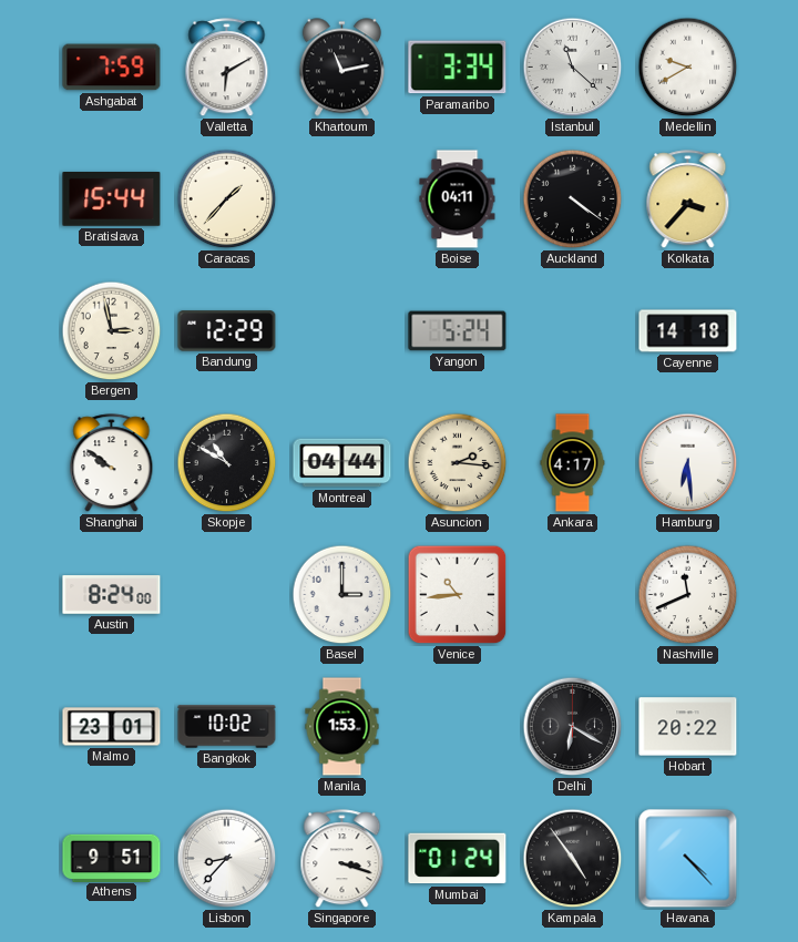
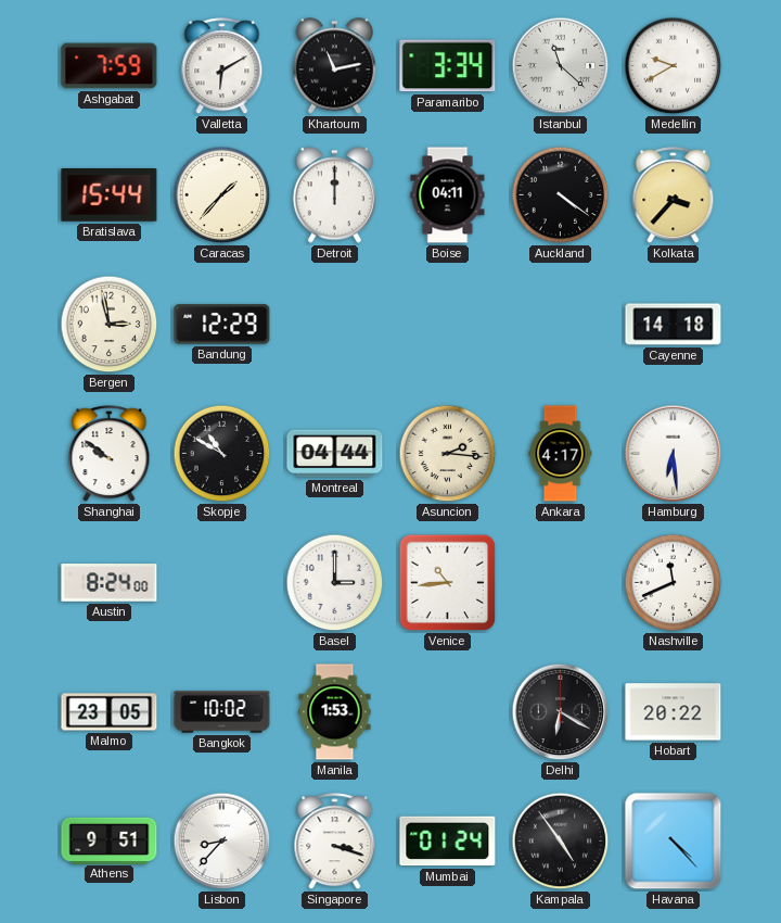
Detroit: none -> 12:00
Yangon: 5:24 -> none
Malmo: 23:01 -> 23:05
